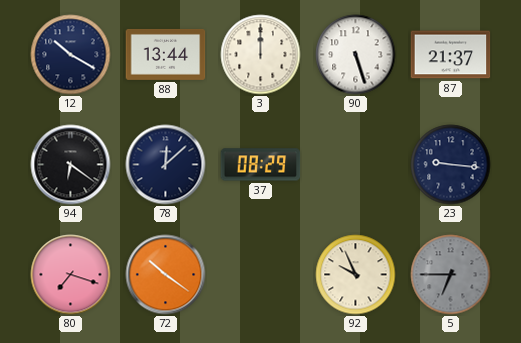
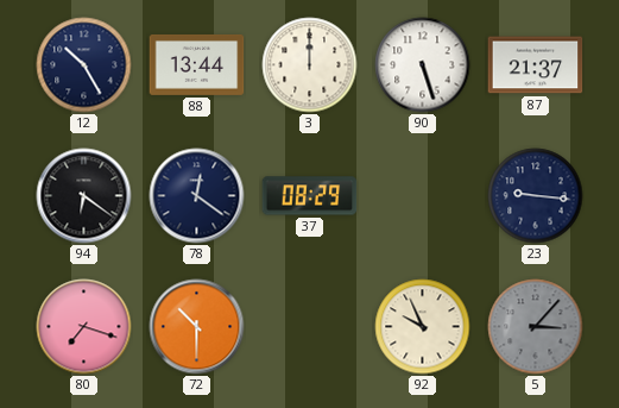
12: 10:20 -> 10:25
78: 12:08 -> 12:21
72: 10:21 -> 10:30
5: 6:45 -> 3:07
